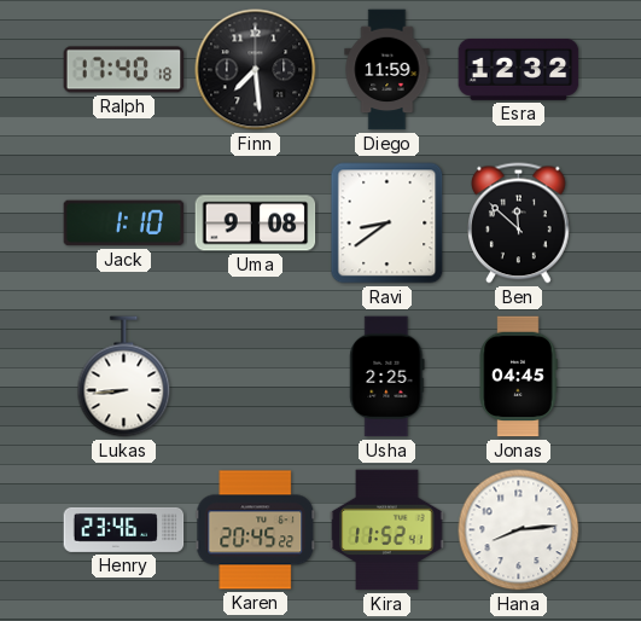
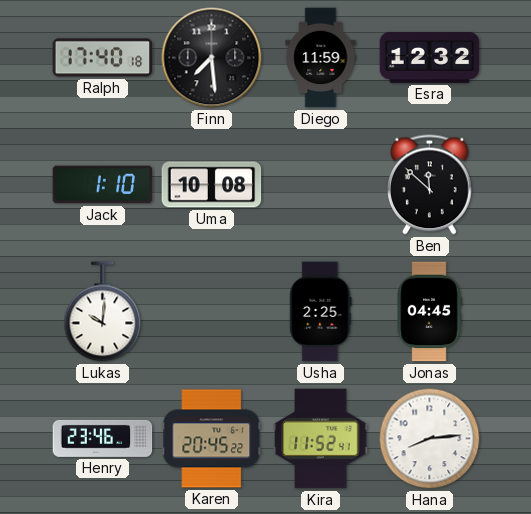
Uma: 9:08 -> 10:08
Ravi: 8:39 -> none
Lukas: 8:44 -> 10:01
